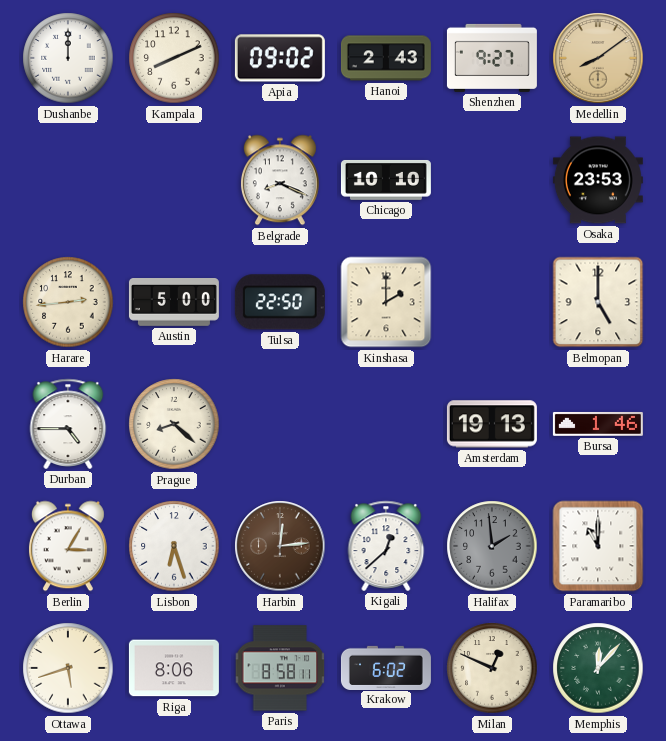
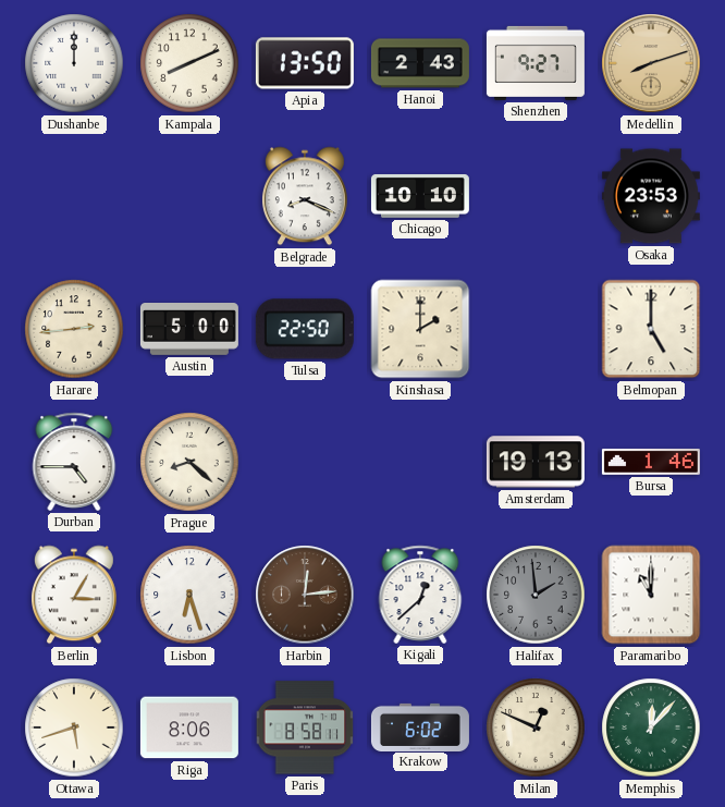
Apia: 09:02 -> 13:50
Medellin: 8:09 -> 8:12
